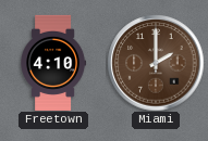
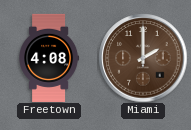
Freetown: 4:10 -> 4:08
